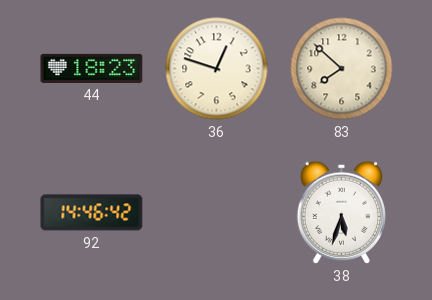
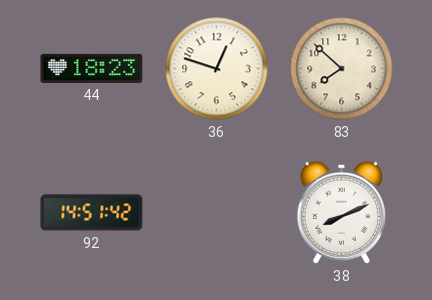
92: 14:46 -> 14:51
38: 5:33 -> 8:11
